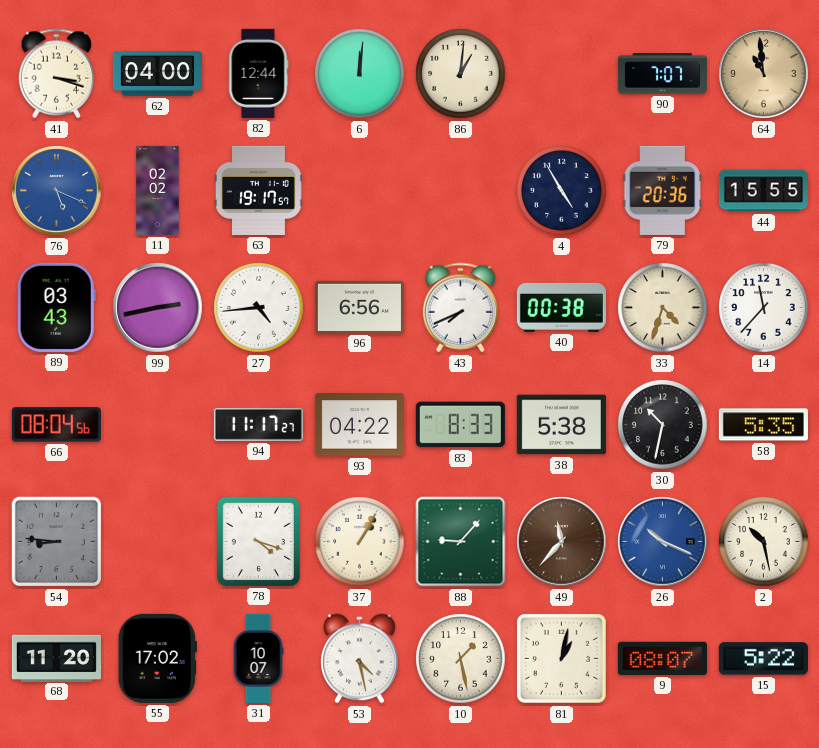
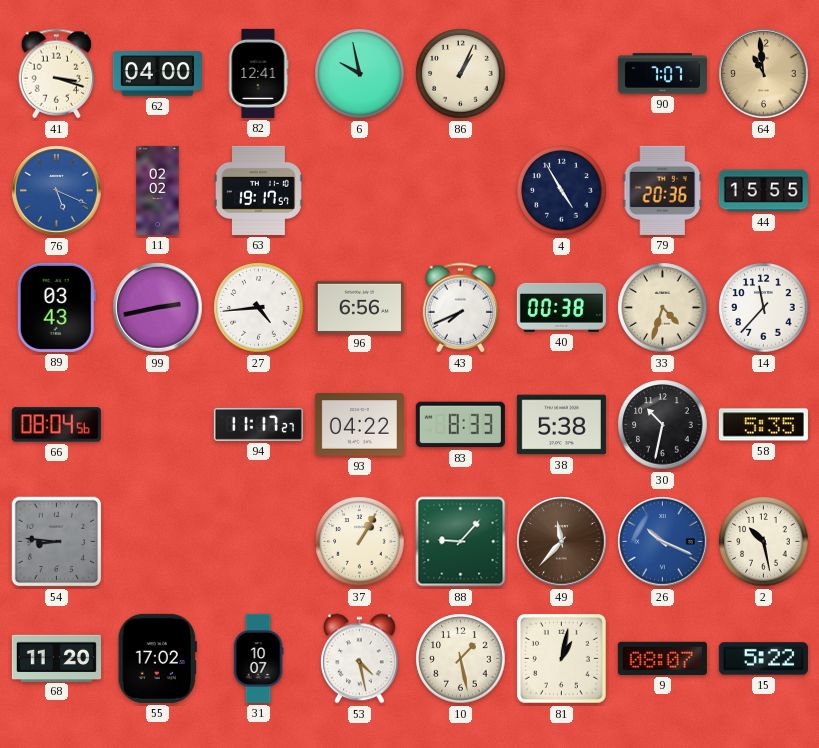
82: 12:44 -> 12:41
6: 12:01 -> 9:58
86: 1:01 -> 1:04
78: 4:18 -> none
